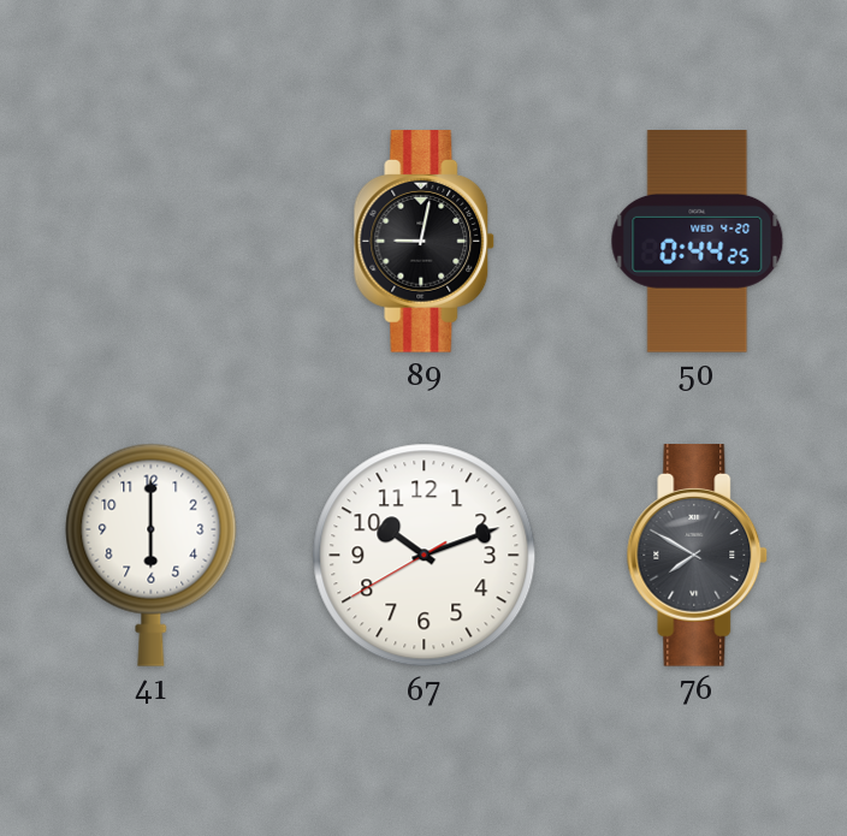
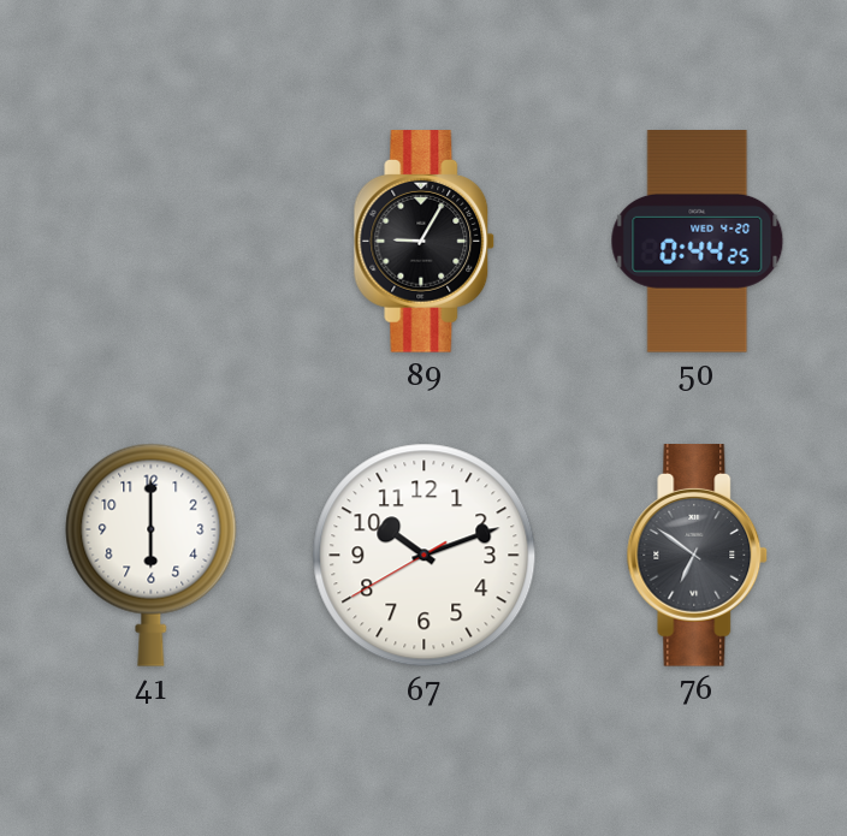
89: 9:02 -> 9:05
76: 7:50 -> 6:51
